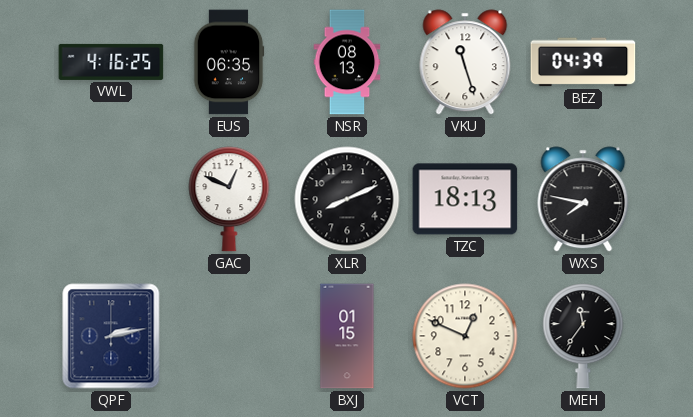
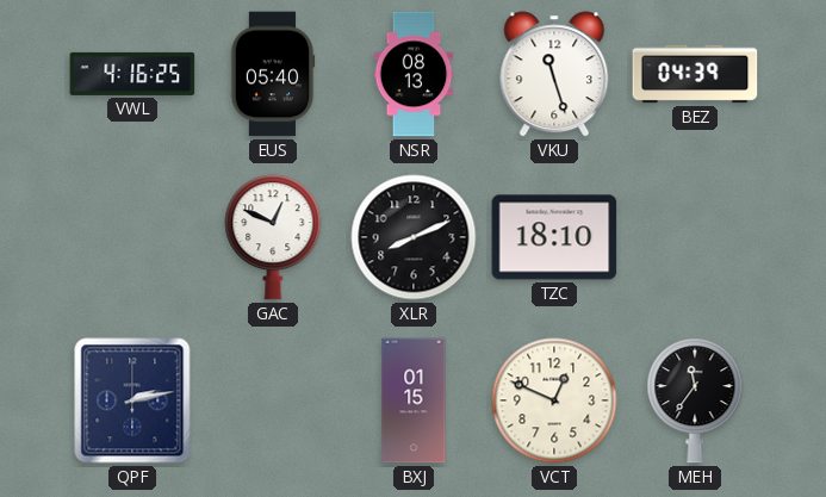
EUS: 06:35 -> 05:40
TZC: 18:13 -> 18:10
WXS: 7:47 -> none
